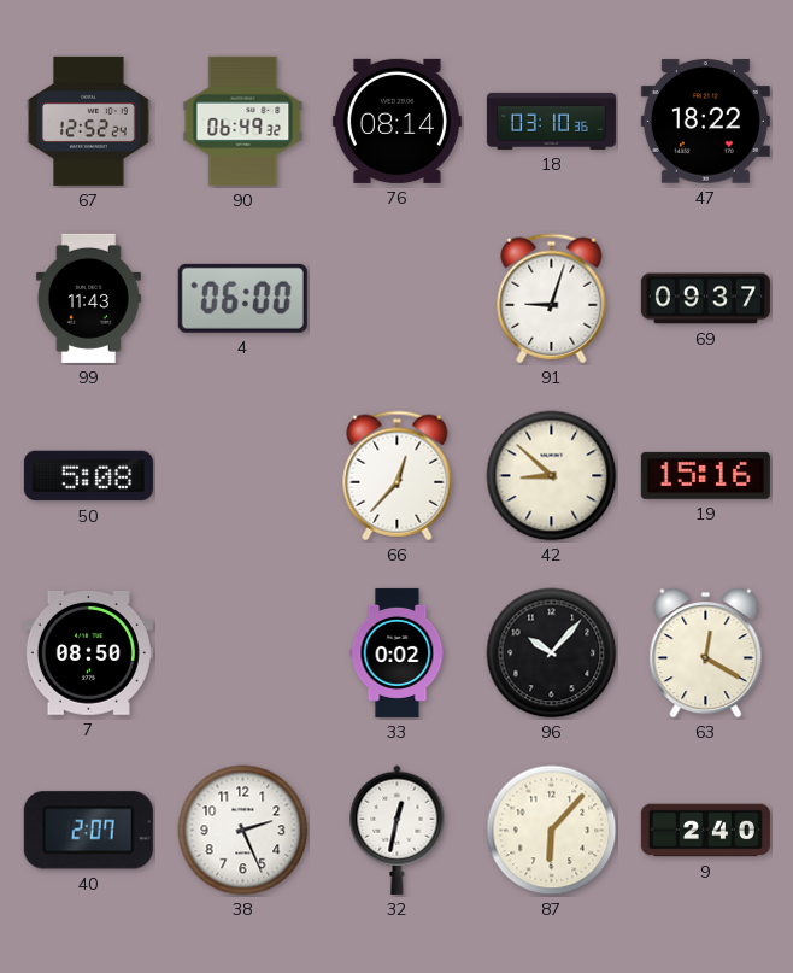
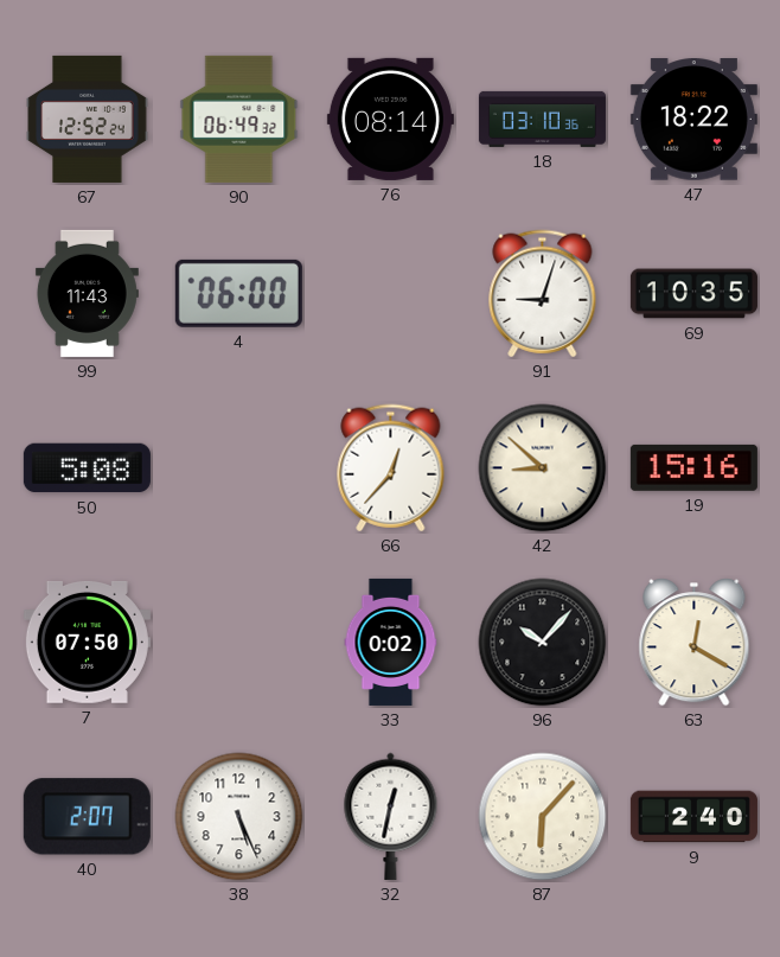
69: 09:37 -> 10:35
7: 08:50 -> 07:50
38: 2:26 -> 5:26
